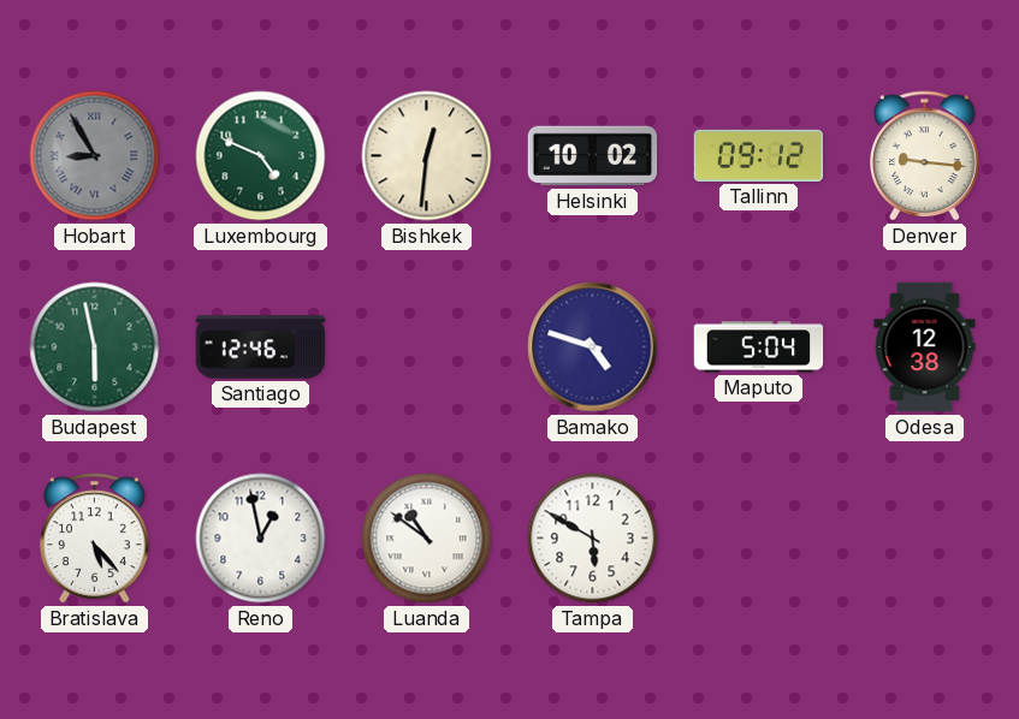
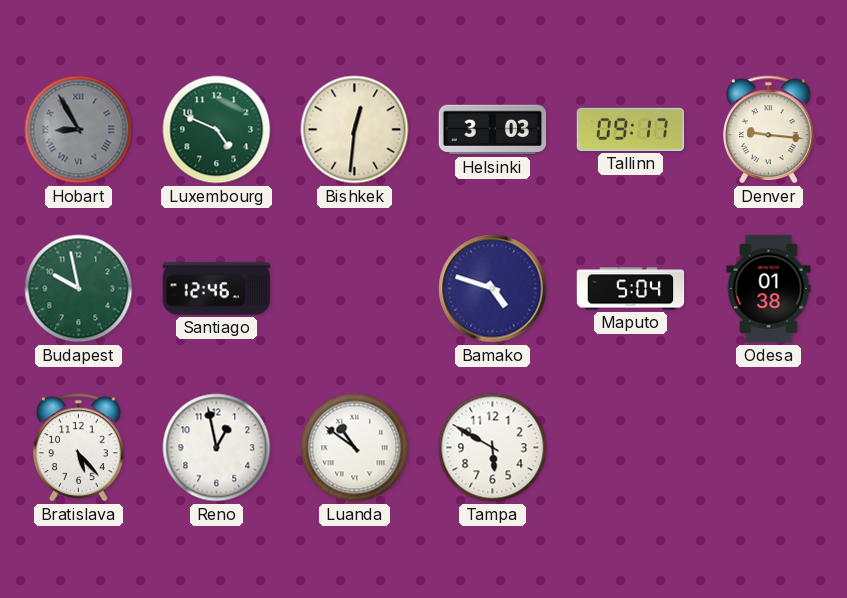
Helsinki: 10:02 -> 3:03
Tallinn: 09:12 -> 09:17
Budapest: 5:58 -> 9:58
Odesa: 12:38 -> 01:38
